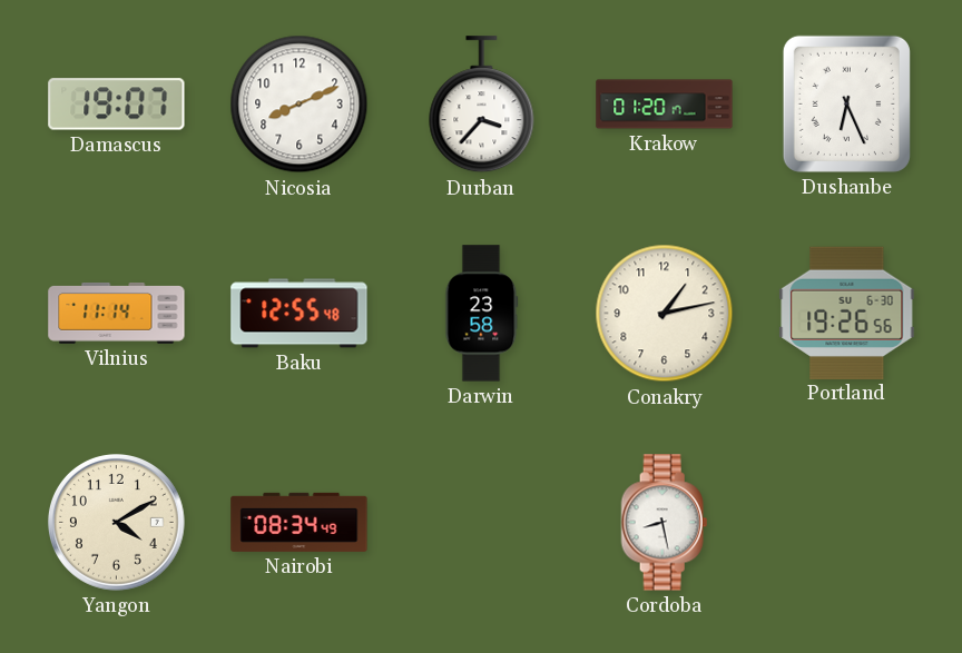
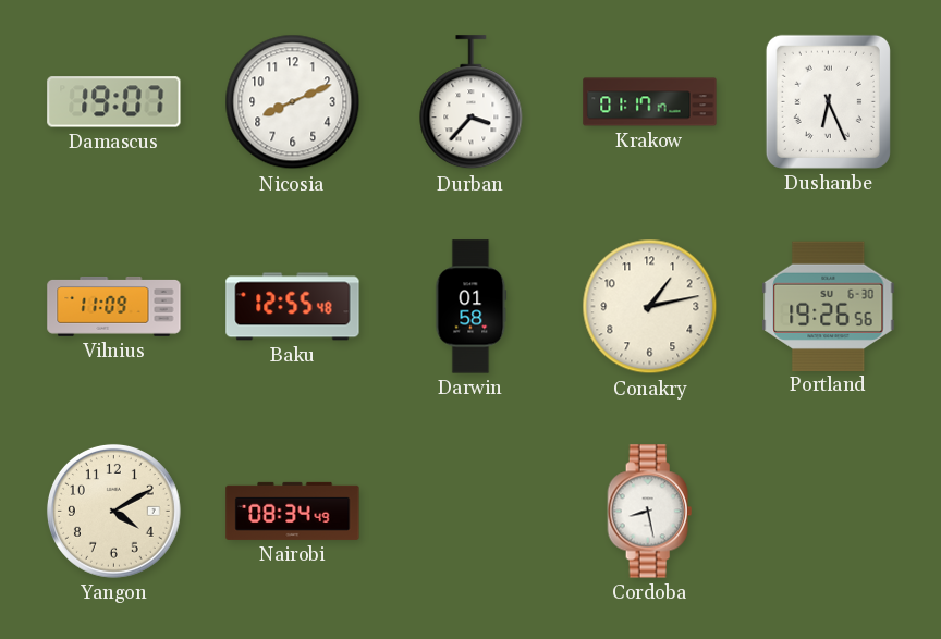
Krakow: 01:20 -> 01:17
Vilnius: 11:14 -> 11:09
Darwin: 23:58 -> 01:58
